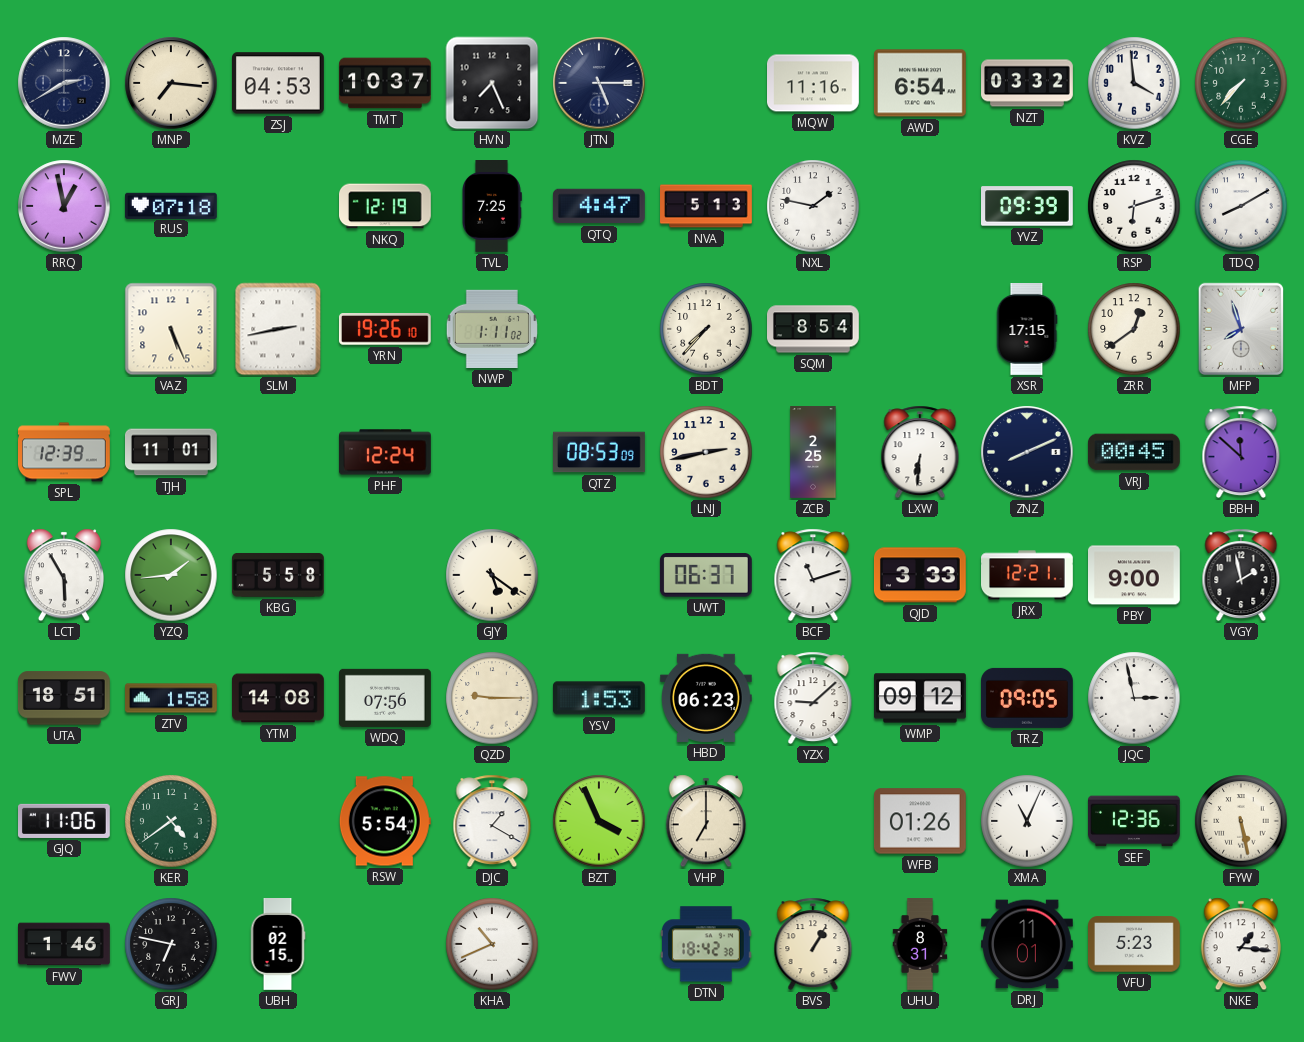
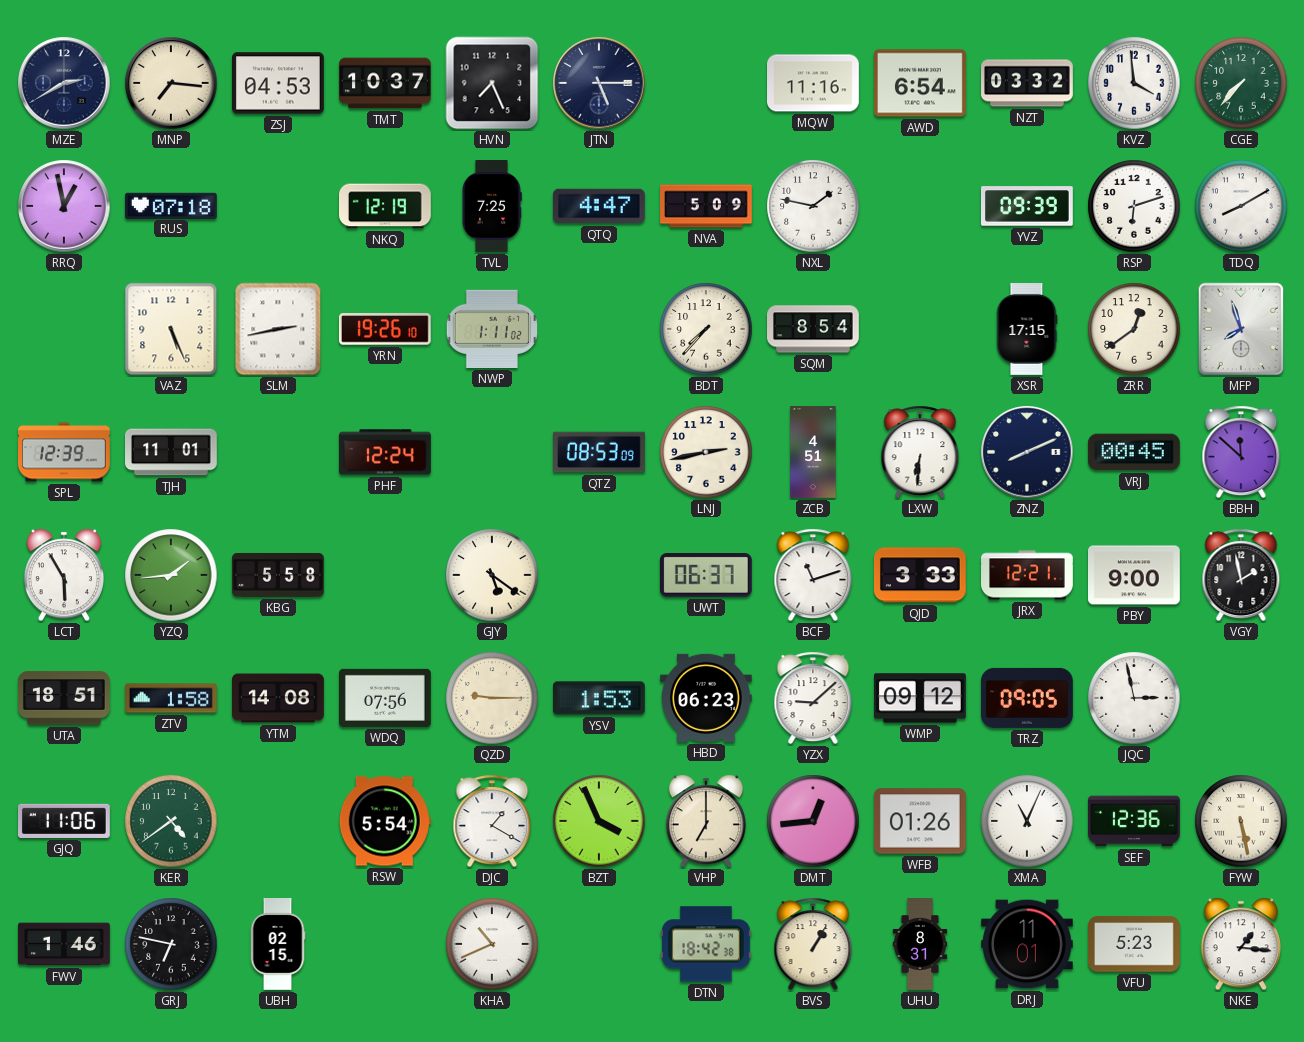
NVA: 5:13 -> 5:09
ZCB: 2:25 -> 4:51
DMT: none -> 12:44
